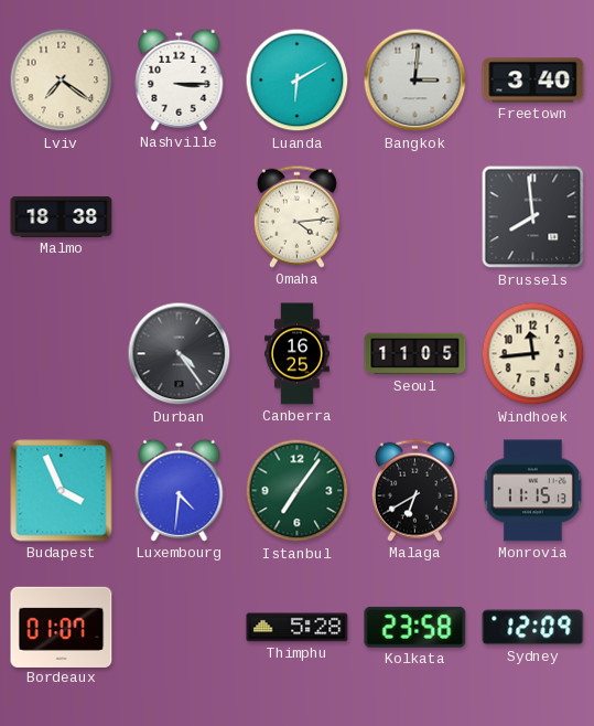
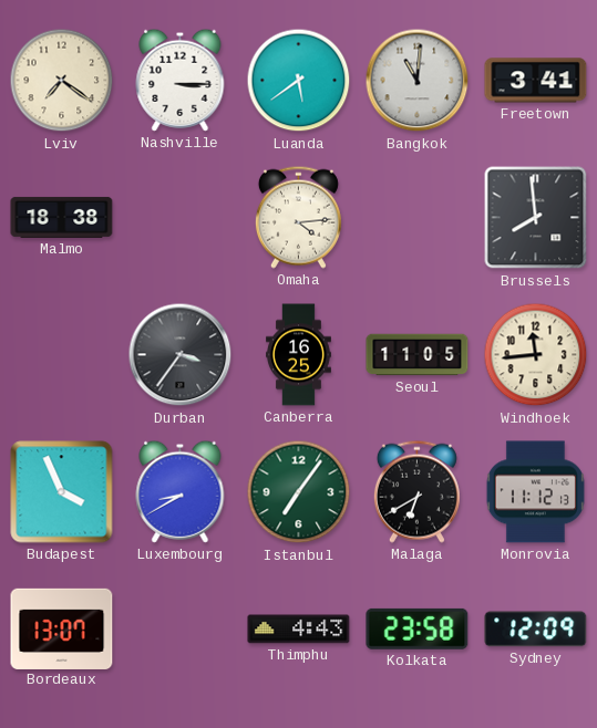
Luanda: 6:10 -> 5:39
Bangkok: 3:01 -> 11:01
Freetown: 3:40 -> 3:41
Durban: 4:24 -> 3:36
Luxembourg: 4:31 -> 8:40
Monrovia: 11:15 -> 11:12
Bordeaux: 01:07 -> 13:07
Thimphu: 5:28 -> 4:43
